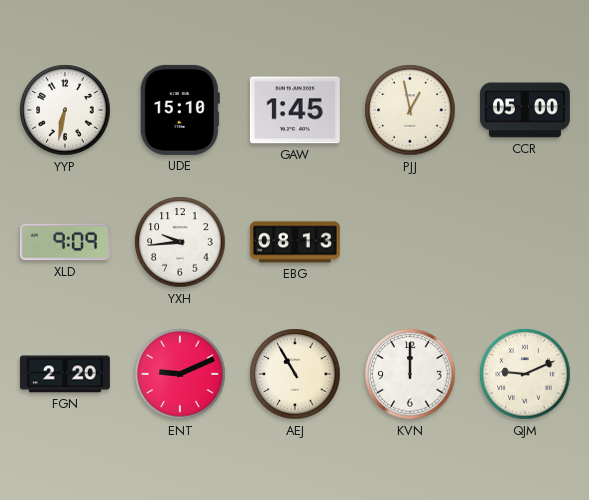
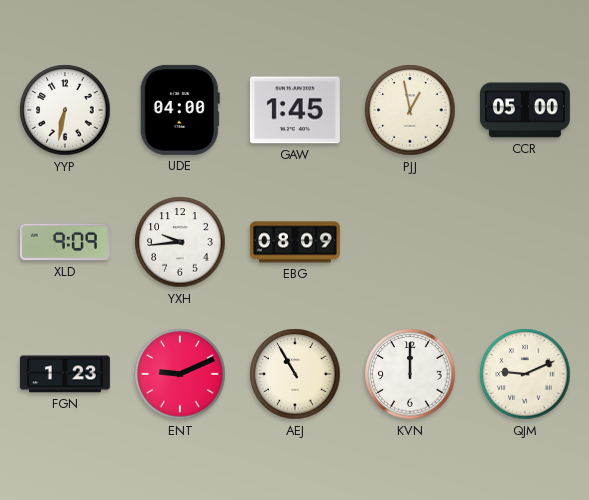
UDE: 15:10 -> 04:00
EBG: 08:13 -> 08:09
FGN: 2:20 -> 1:23
